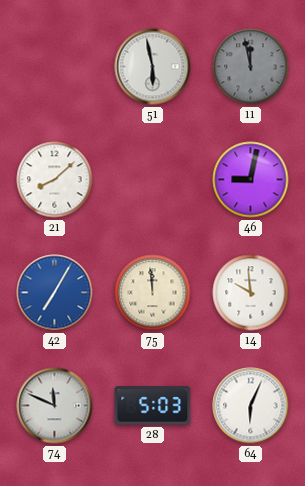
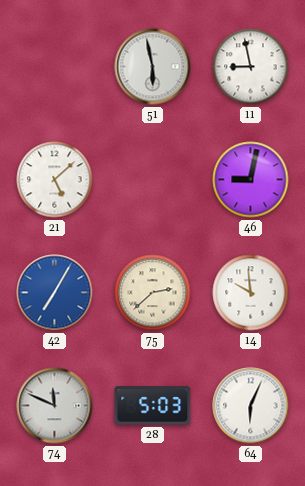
11: 11:58 -> 8:58
11 dial: grey -> white
21: 8:08 -> 5:08
75: 11:59 -> 2:38
